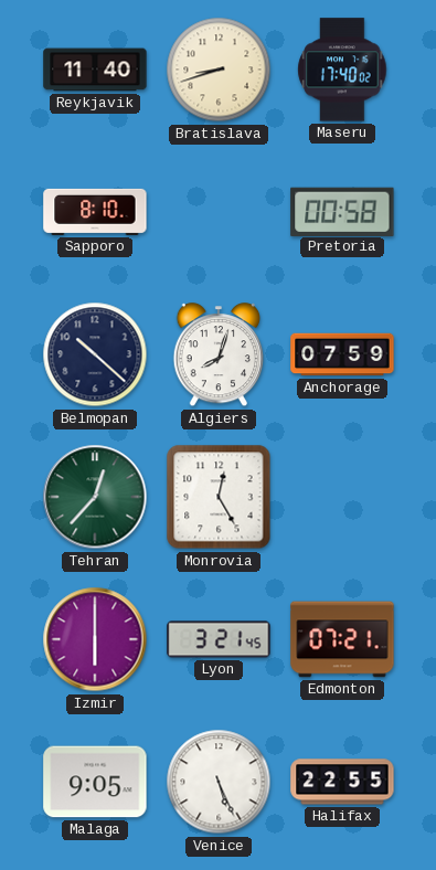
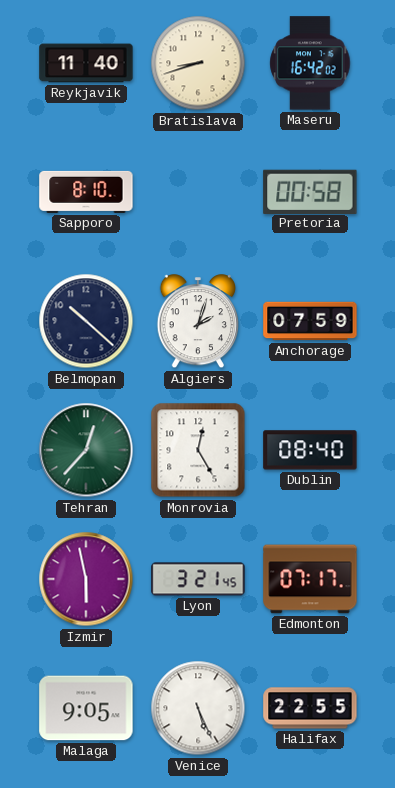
Maseru: 17:40 -> 16:42
Algiers: 8:03 -> 2:03
Dublin: none -> 08:40
Izmir: 6:00 -> 5:58
Edmonton: 07:21 -> 07:17
